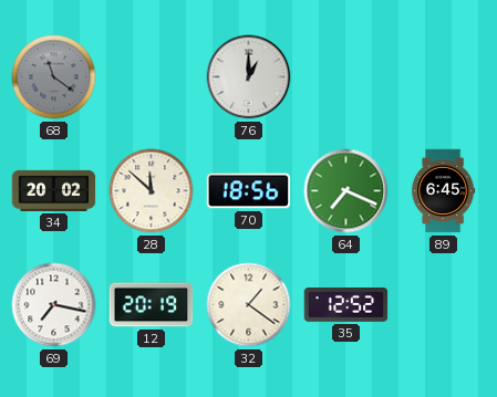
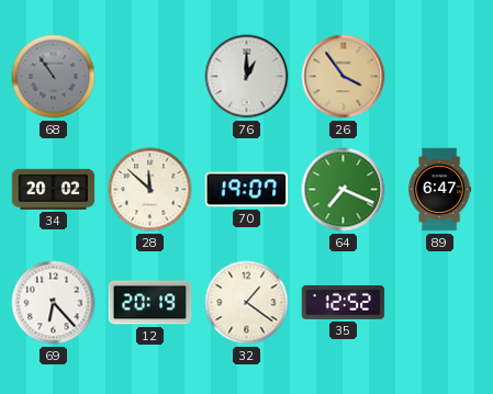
68: 11:21 -> 10:54
26: none -> 3:54
70: 18:56 -> 19:07
89: 6:45 -> 6:47
69: 7:17 -> 6:23
